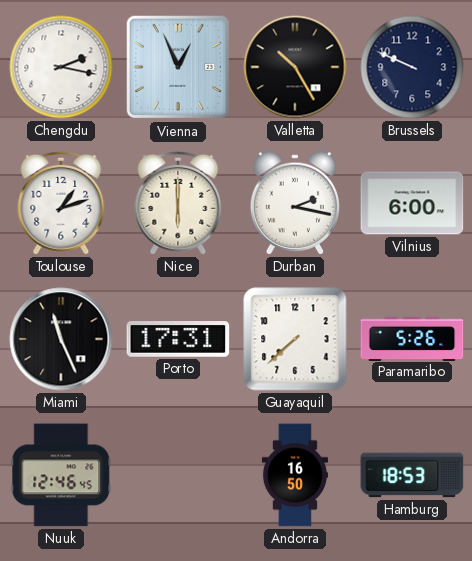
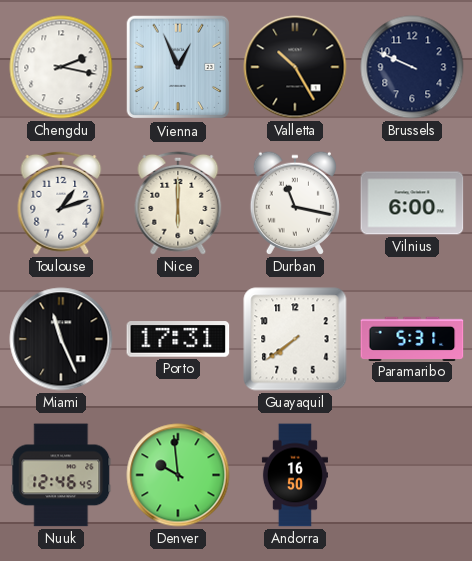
Durban: 2:17 -> 11:17
Guayaquil: 7:38 -> 7:39
Paramaribo: 5:26 -> 5:31
Denver: none -> 9:59
Hamburg: 18:53 -> none
